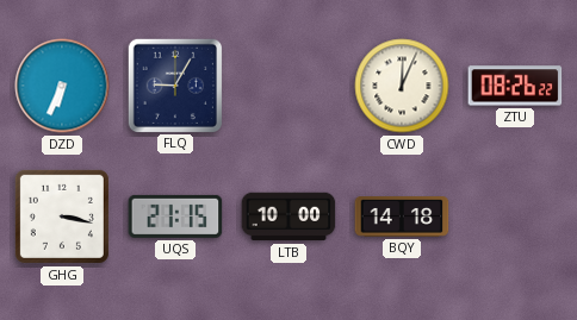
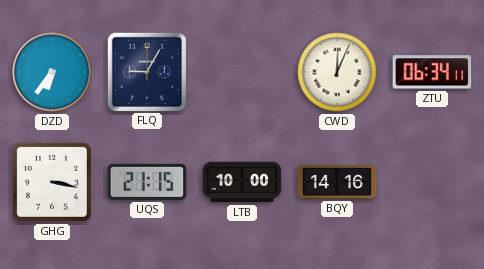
DZD: 6:34 -> 6:36
ZTU: 08:26 -> 06:34
BQY: 14:18 -> 14:16
